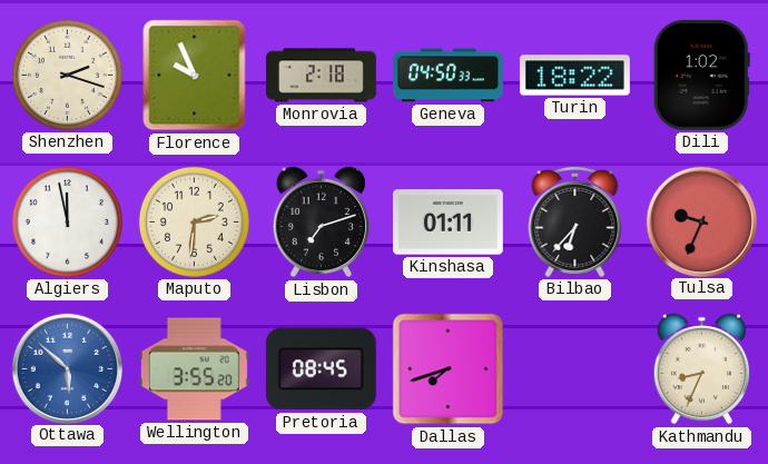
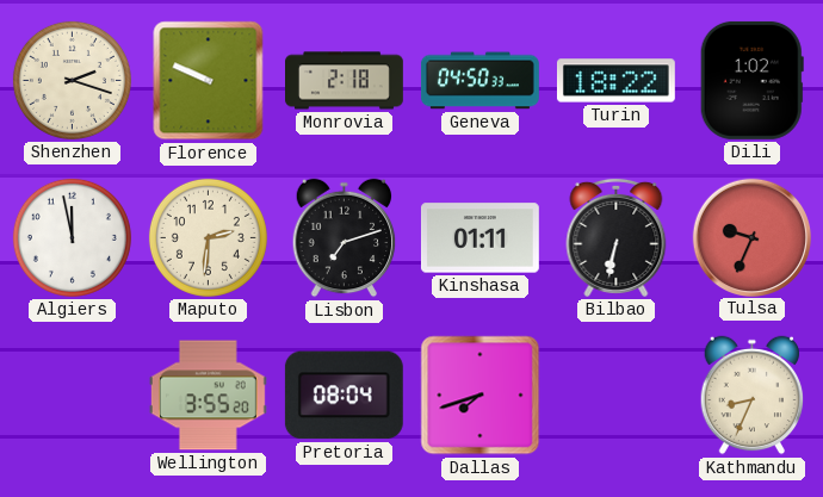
Florence: 9:56 -> 9:49
Bilbao: 6:37 -> 6:32
Ottawa: 5:52 -> none
Pretoria: 08:45 -> 08:04
